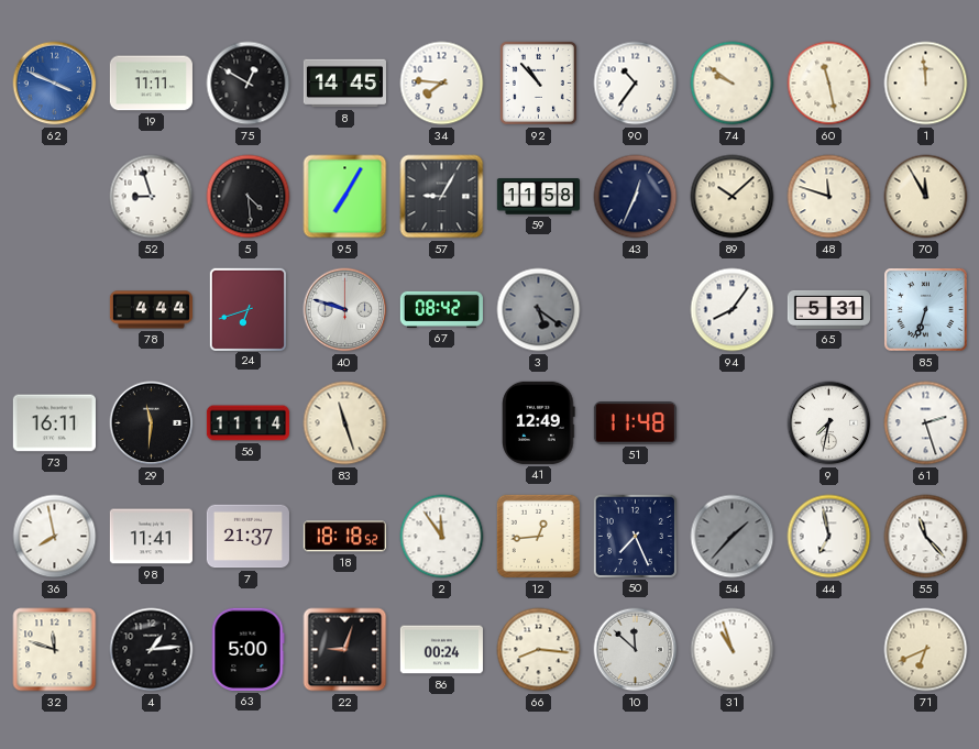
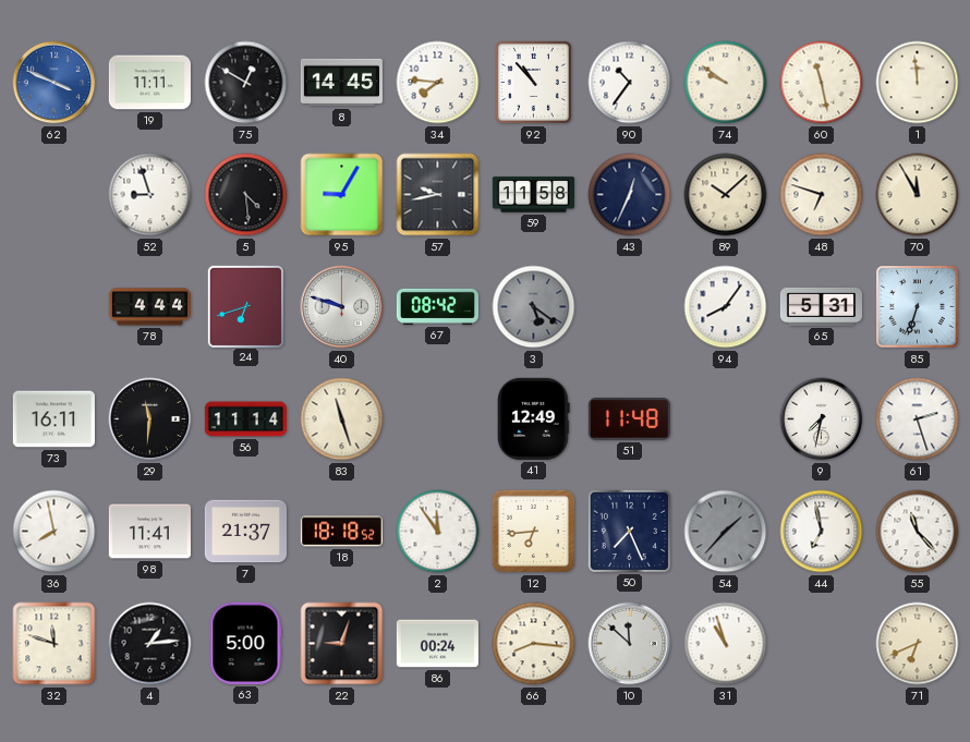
95: 7:05 -> 9:05
57: 9:05 -> 9:43
48: 11:48 -> 6:48
12: 12:44 -> 6:44
